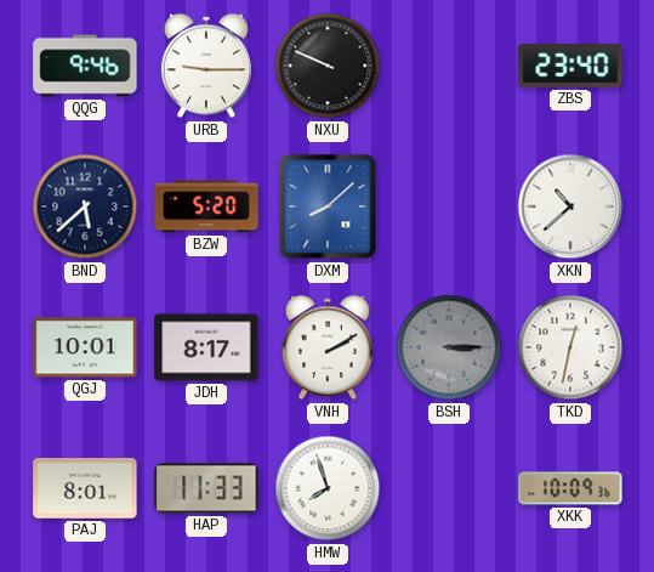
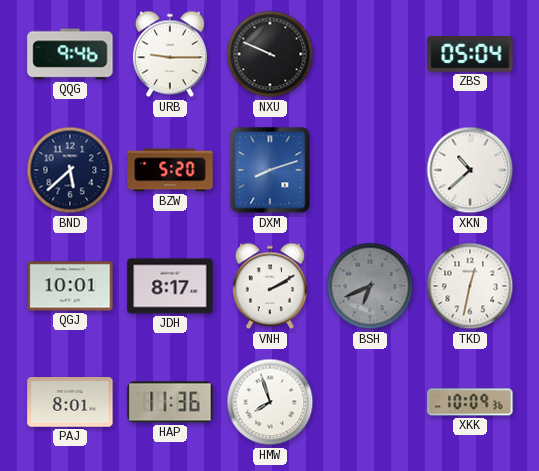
ZBS: 23:40 -> 05:04
DXM: 8:08 -> 8:12
BSH: 3:15 -> 6:41
HAP: 11:33 -> 11:36
